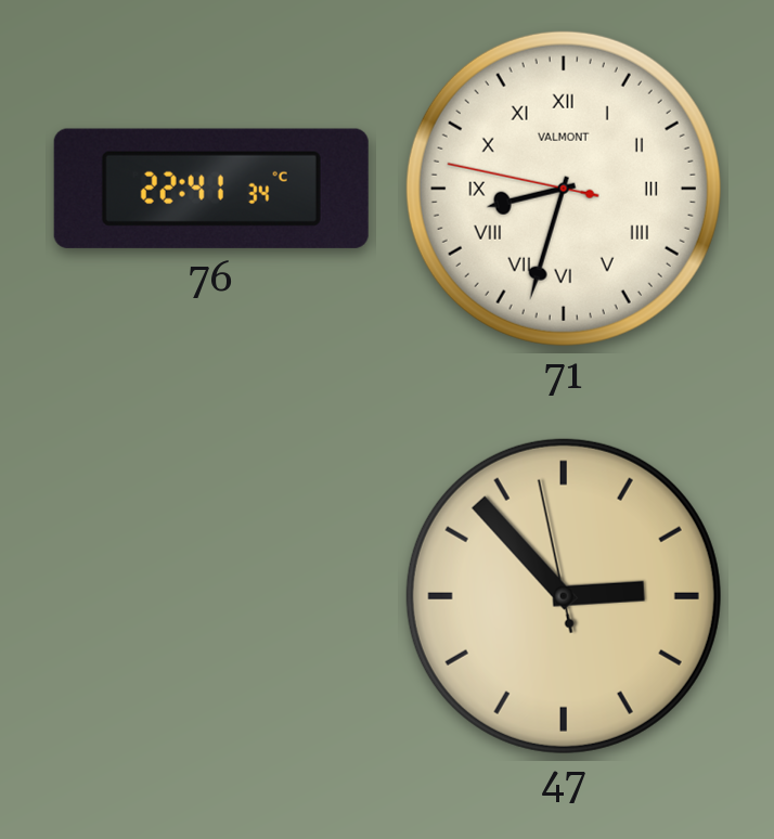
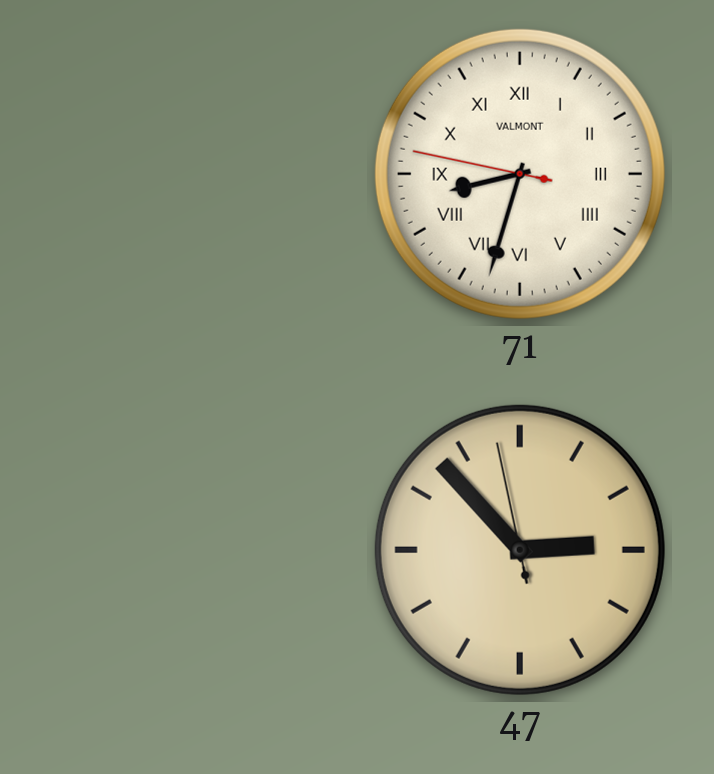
76: 22:41 -> none
